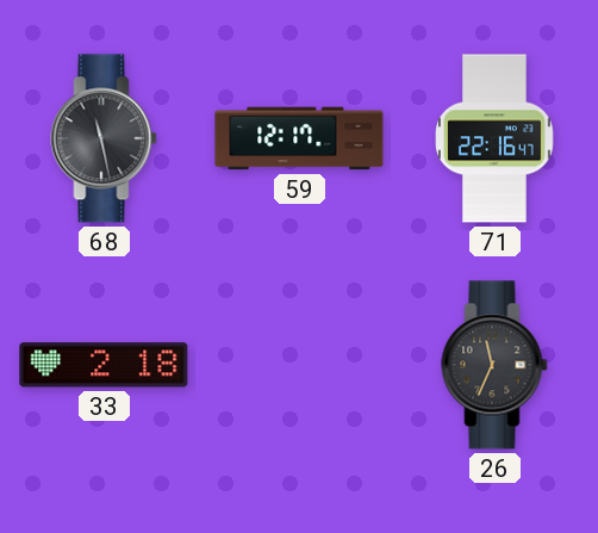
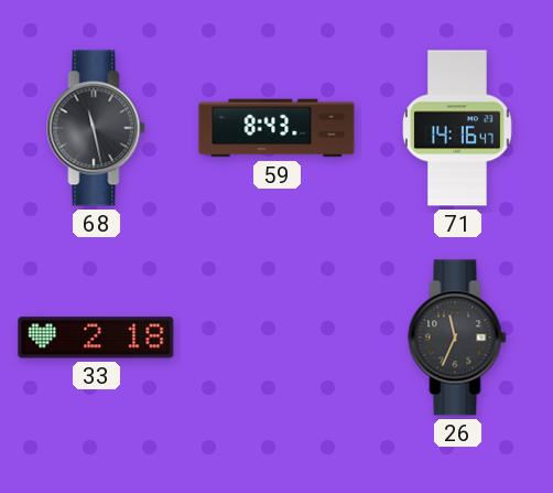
59: 12:17 -> 8:43
71: 22:16 -> 14:16
